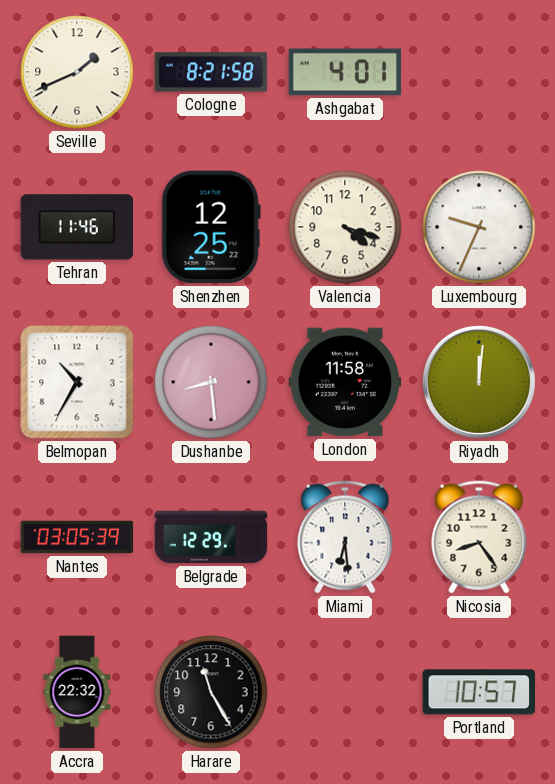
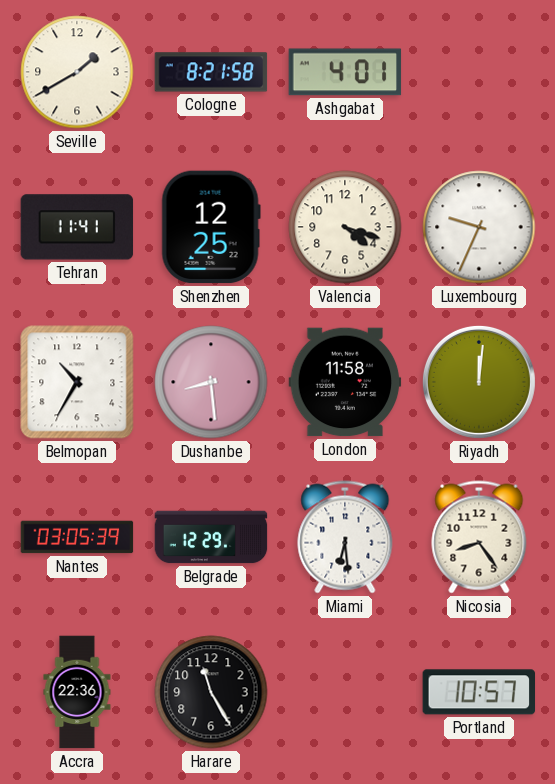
Seville: 1:41 -> 1:40
Tehran: 11:46 -> 11:41
Accra: 22:32 -> 22:36
